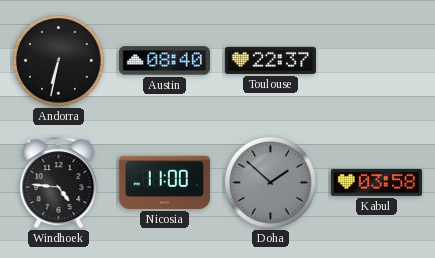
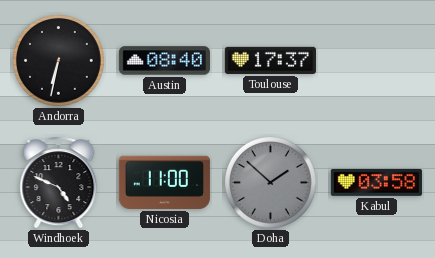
Toulouse: 22:37 -> 17:37
Windhoek: 4:46 -> 4:49
